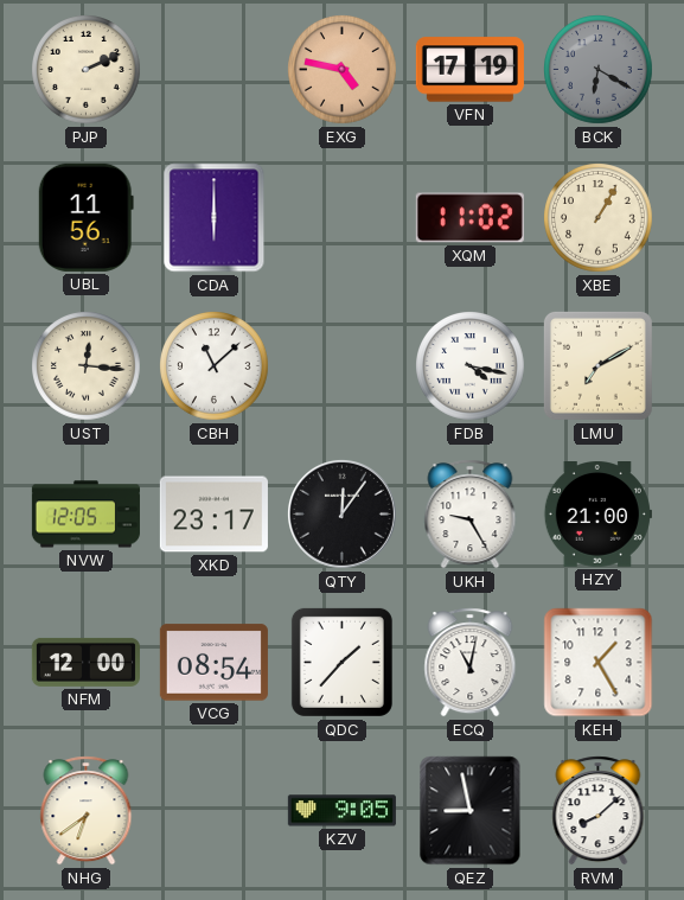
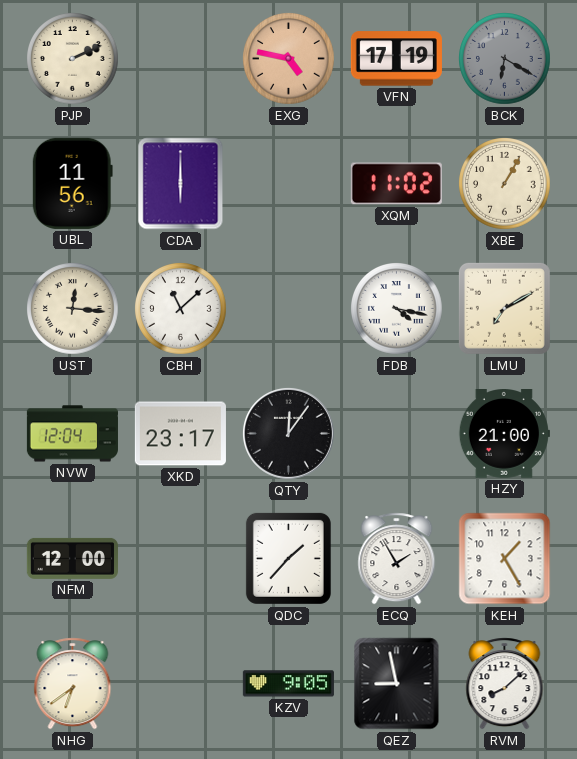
NVW: 12:05 -> 12:04
UKH: 9:25 -> none
VCG: 08:54 -> none
ECQ: 11:02 -> 1:55
